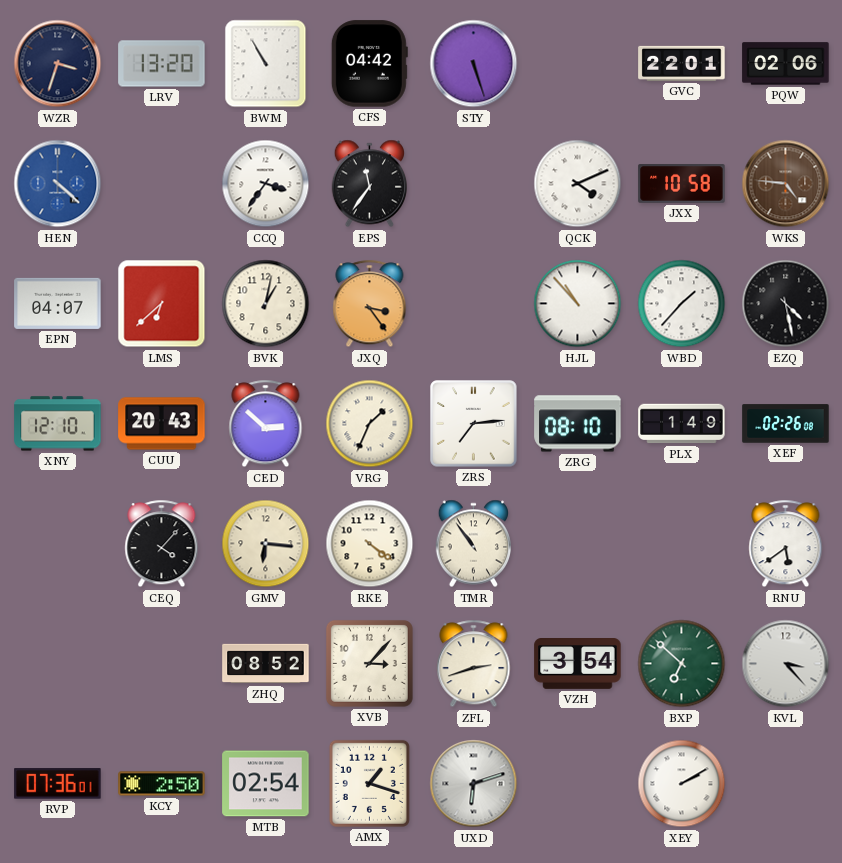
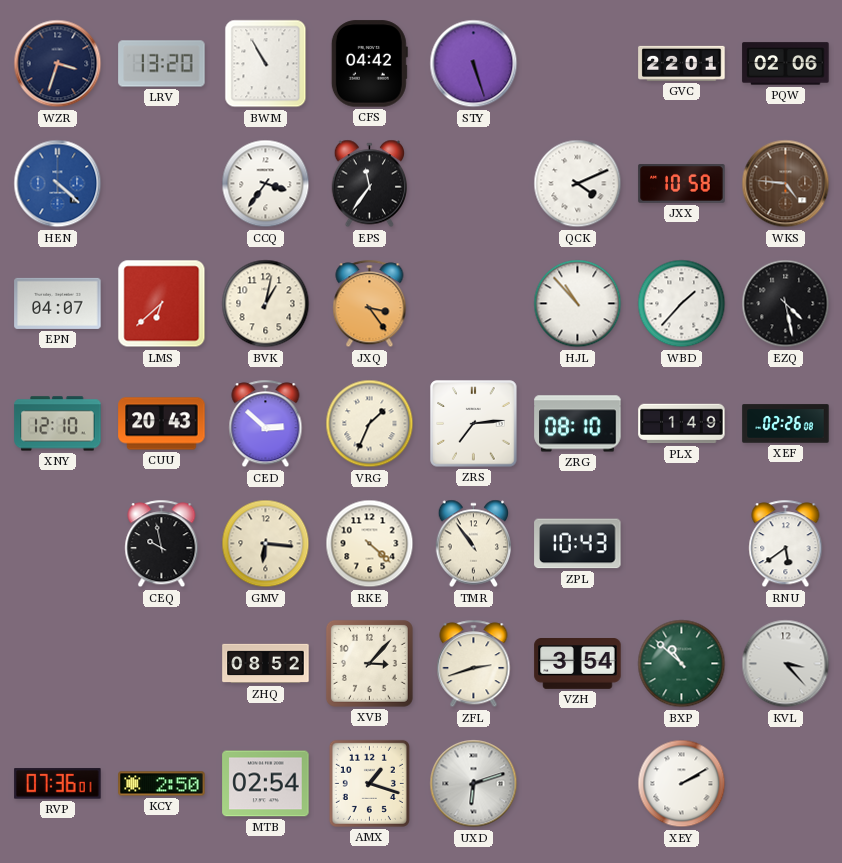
CEQ: 4:07 -> 9:58
RKE: 4:21 -> 4:22
ZPL: none -> 10:43
BXP: 6:52 -> 10:52
